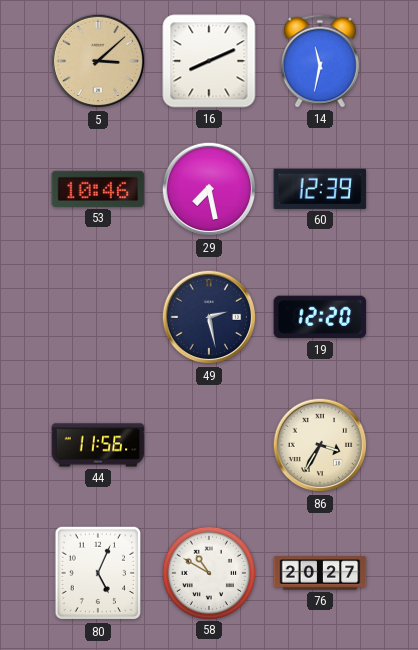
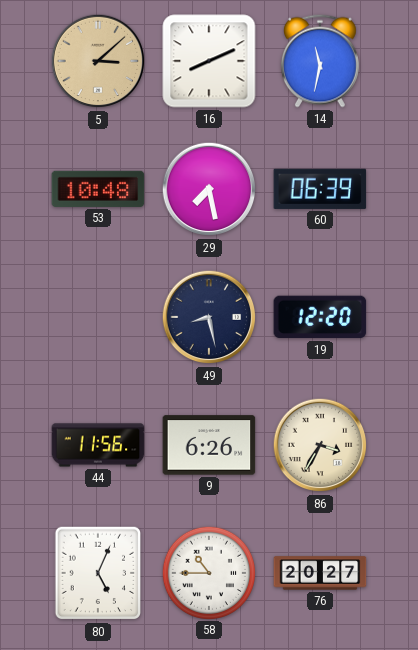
53: 10:46 -> 10:48
60: 12:39 -> 06:39
49: 2:28 -> 8:28
9: none -> 6:26
58: 10:50 -> 10:45
